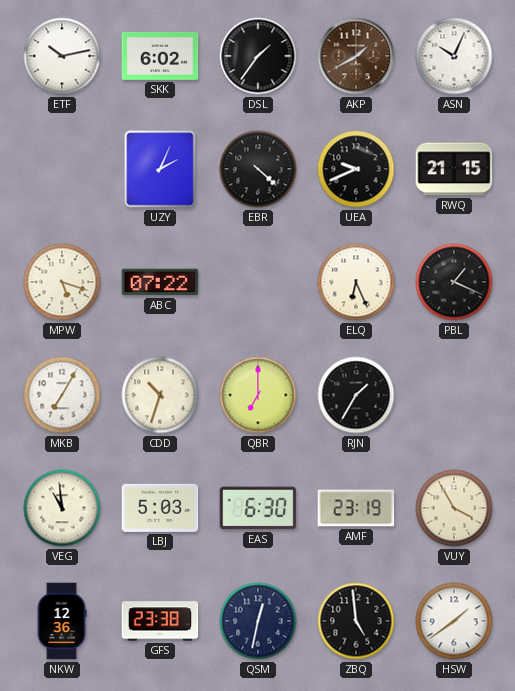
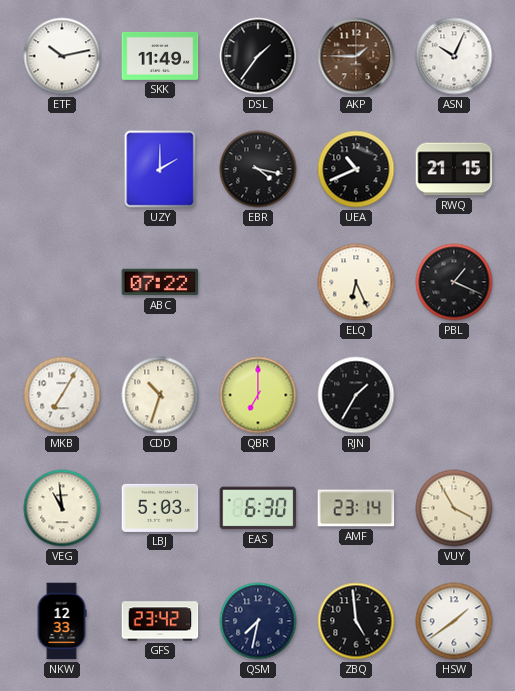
SKK: 6:02 -> 11:49
AKP: 1:40 -> 1:45
UZY: 2:04 -> 2:00
EBR: 4:22 -> 4:17
UEA: 9:41 -> 10:41
MPW: 5:18 -> none
AMF: 23:19 -> 23:14
NKW: 12:36 -> 12:33
GFS: 23:38 -> 23:42
QSM: 12:32 -> 7:32
